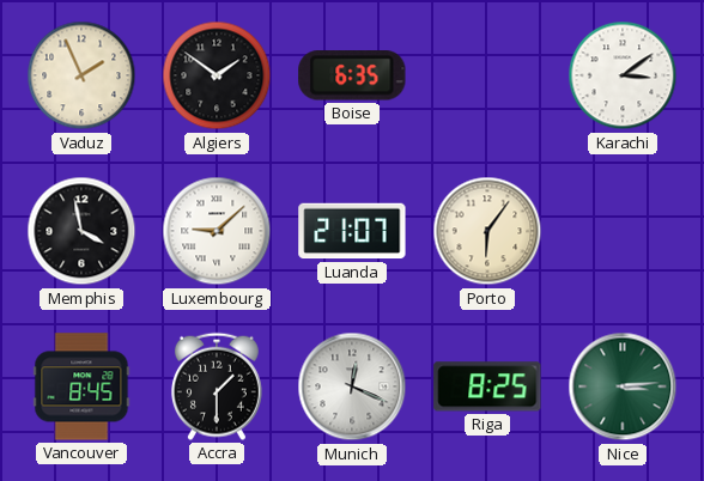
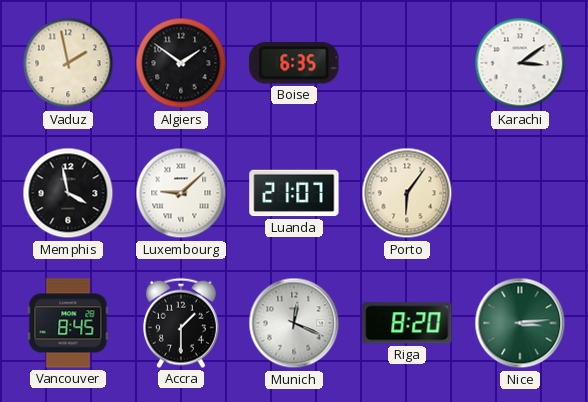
Vaduz: 1:56 -> 1:58
Riga: 8:25 -> 8:20
